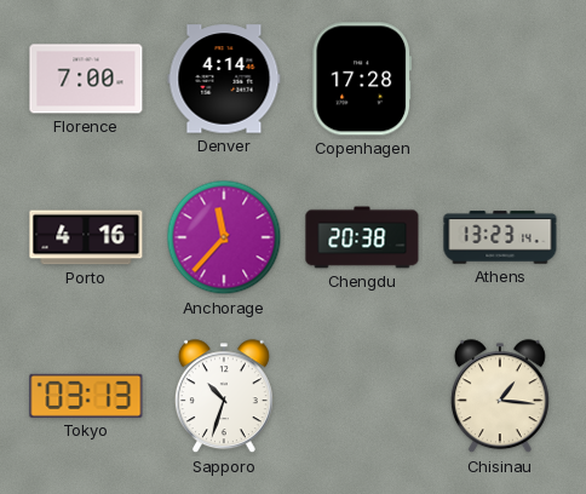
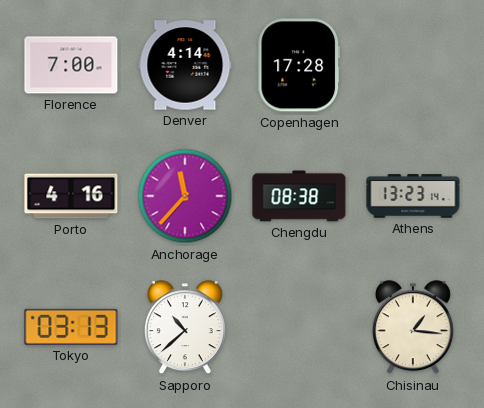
Chengdu: 20:38 -> 08:38
Sapporo: 10:33 -> 10:38
